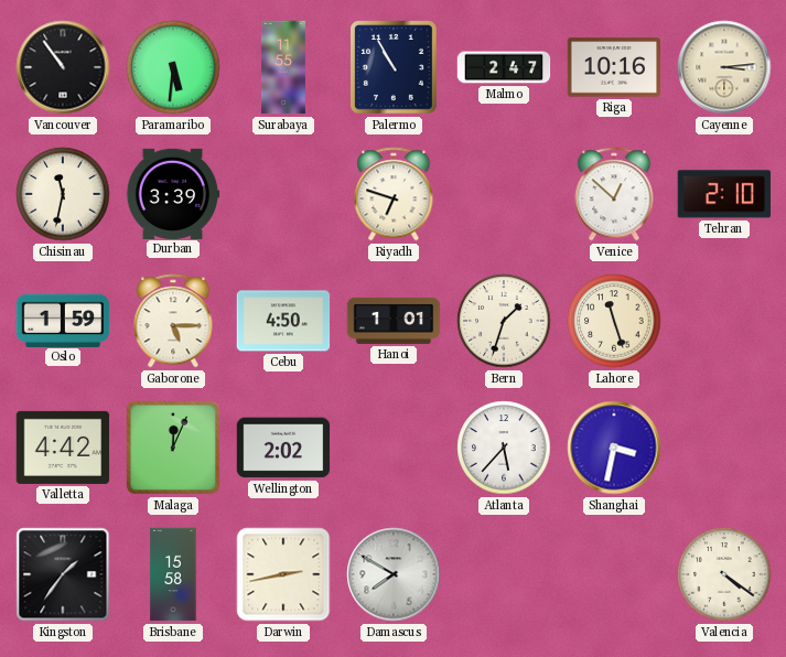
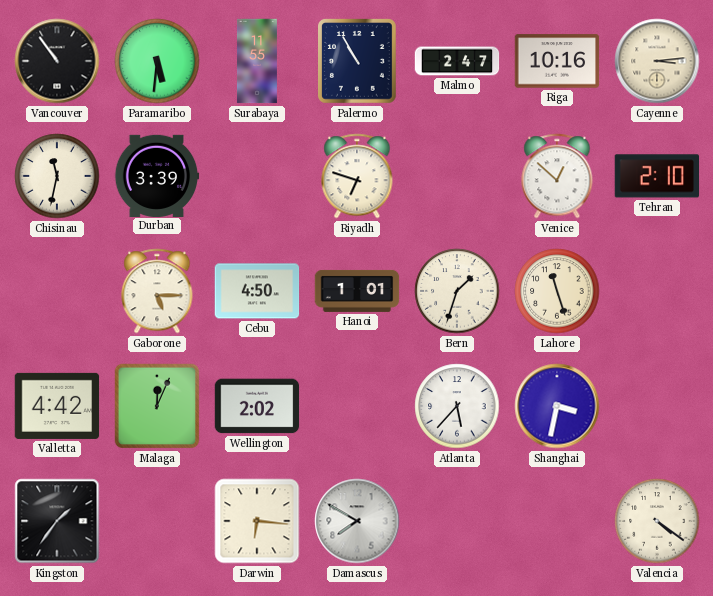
Oslo: 1:59 -> none
Brisbane: 15:58 -> none
Darwin: 2:43 -> 6:16
